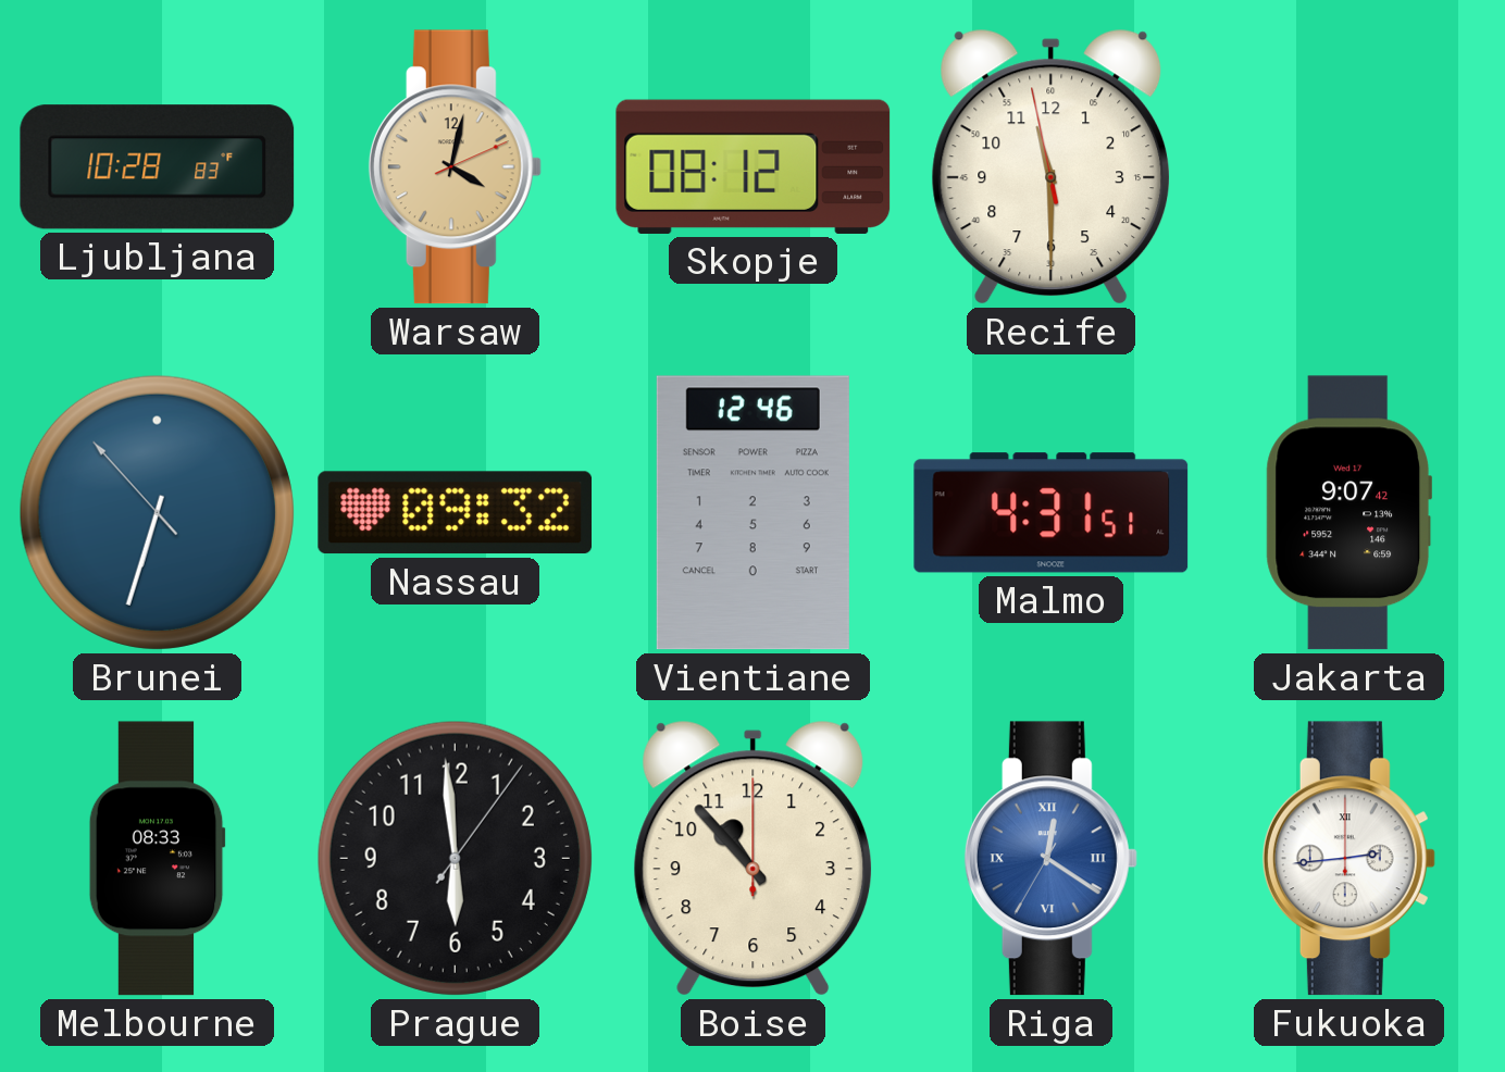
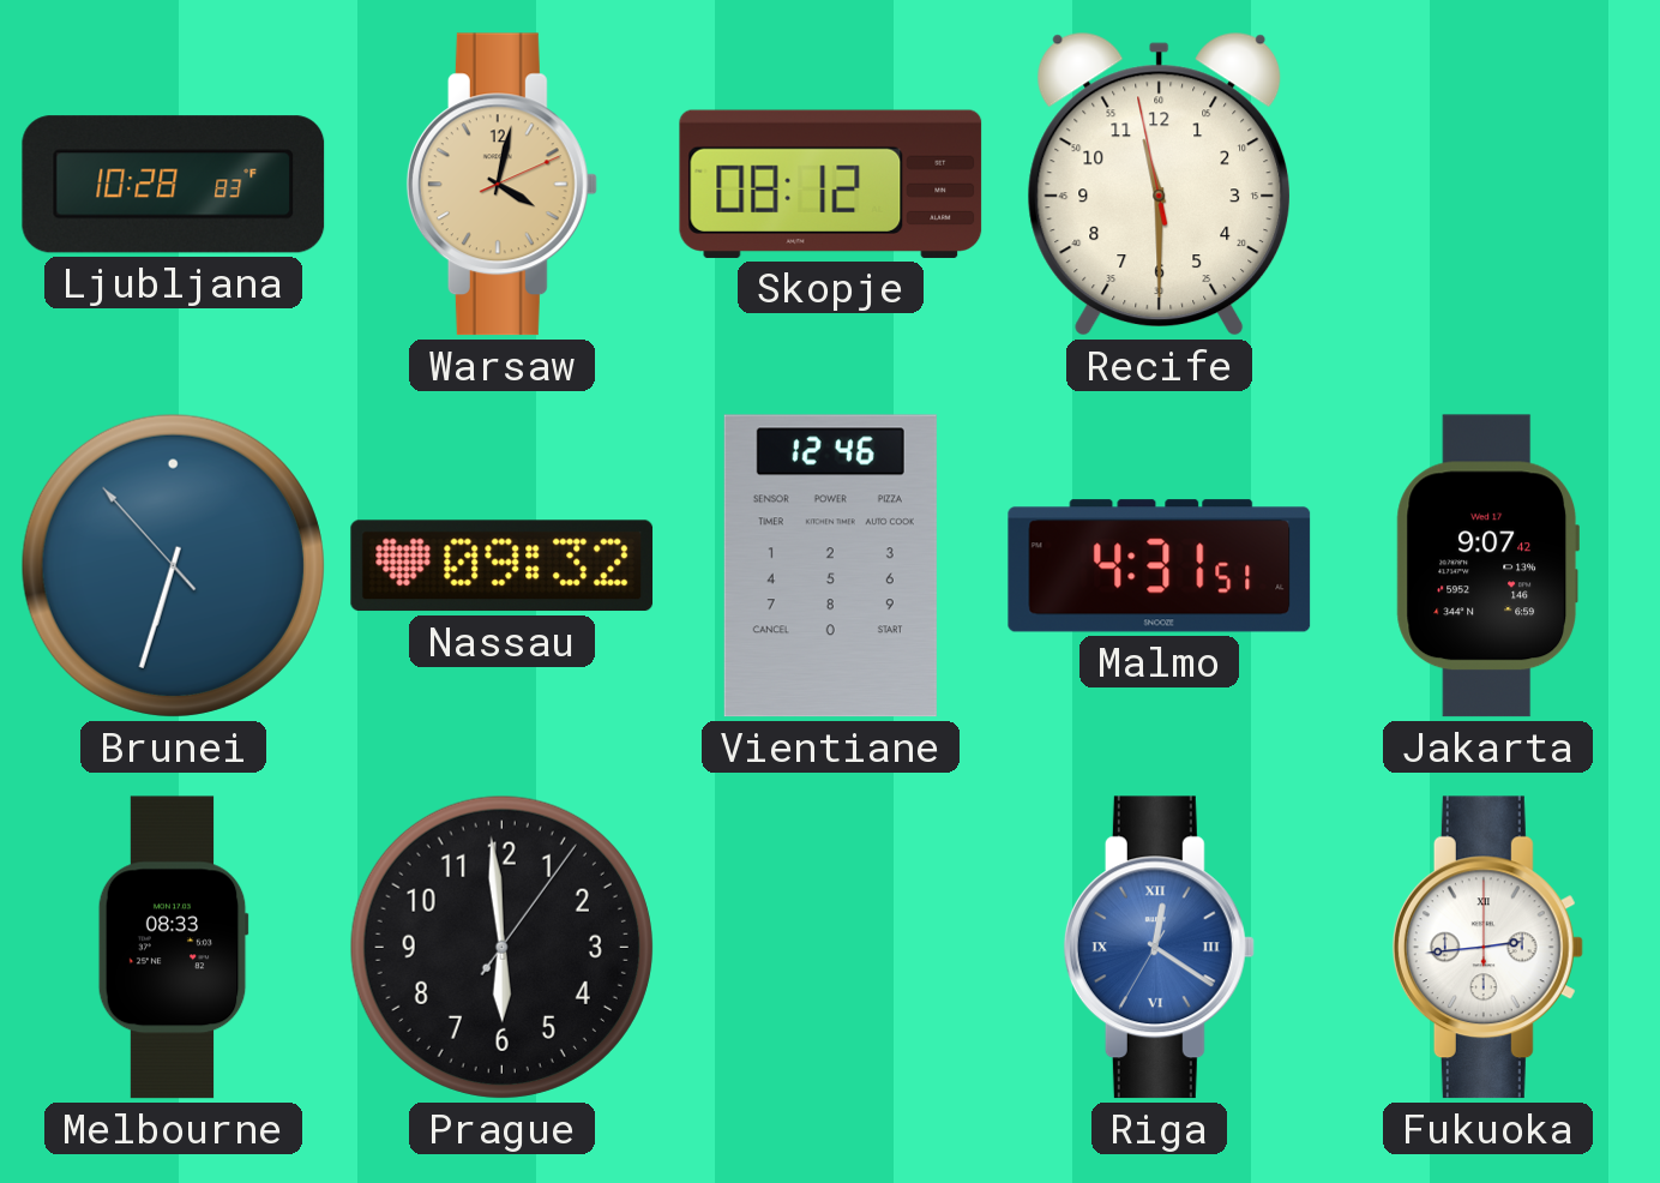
Boise: 10:53 -> none
